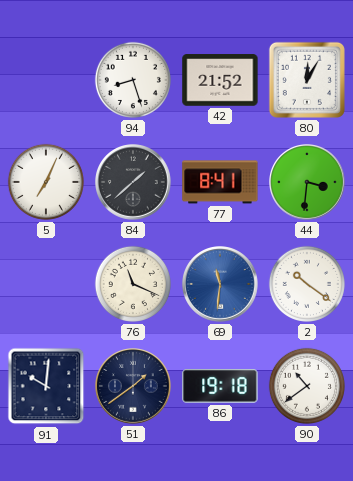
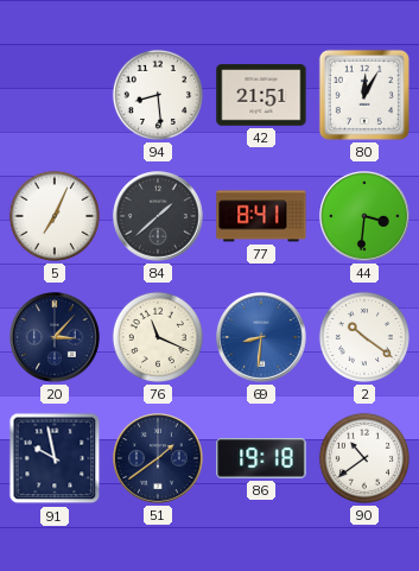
94: 8:27 -> 8:29
42: 21:52 -> 21:51
20: none -> 3:07
69: 11:31 -> 8:31
91: 10:01 -> 9:58
